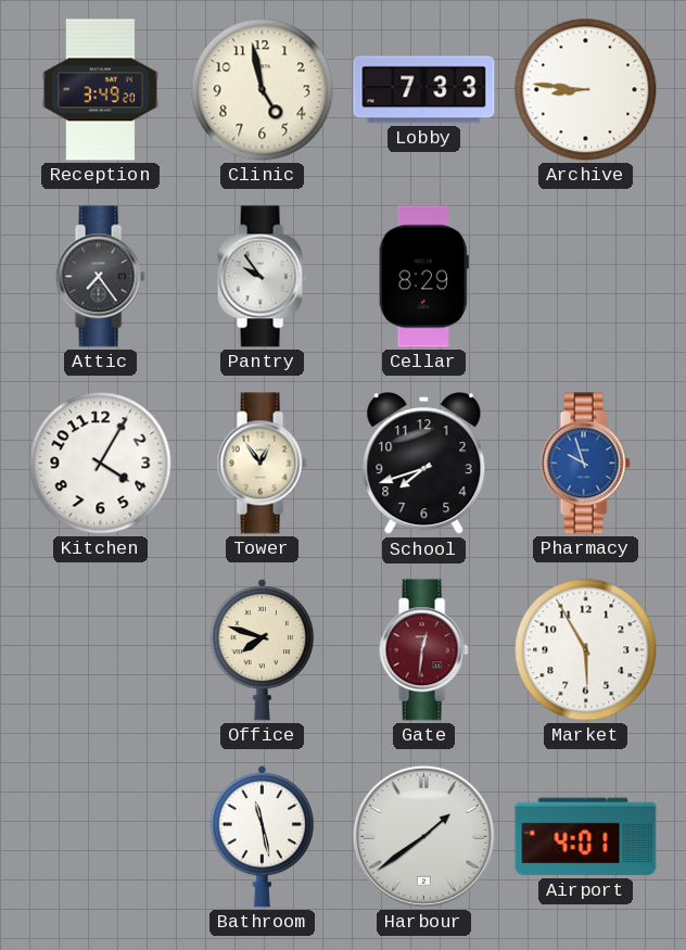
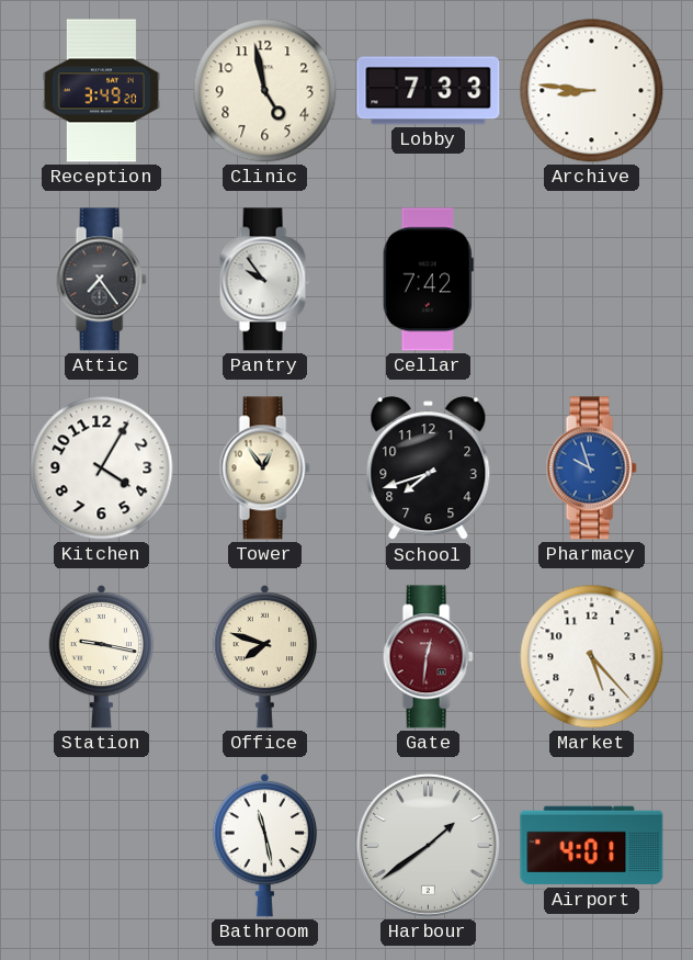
Cellar: 8:29 -> 7:42
Station: none -> 9:17
Market: 5:55 -> 5:23
